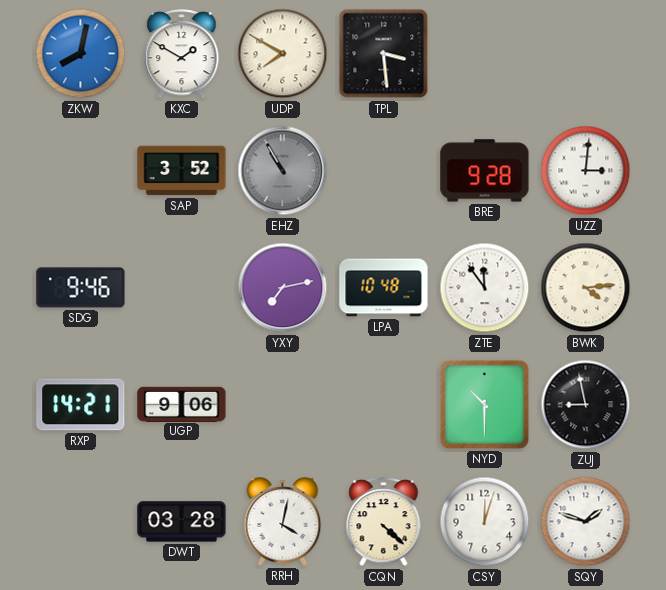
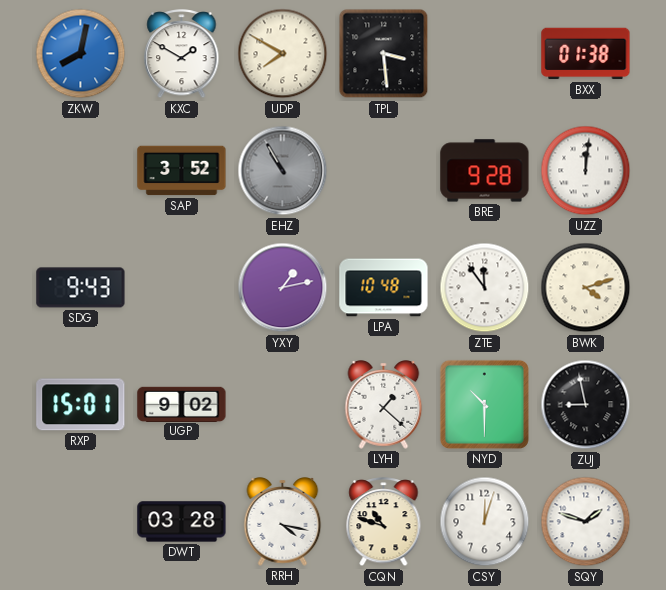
BXX: none -> 01:38
UZZ: 3:01 -> 12:01
SDG: 9:46 -> 9:43
YXY: 7:13 -> 1:13
BWK: 4:14 -> 4:12
RXP: 14:21 -> 15:01
UGP: 9:06 -> 9:02
LYH: none -> 1:22
RRH: 4:02 -> 4:17
CQN: 4:22 -> 10:48
